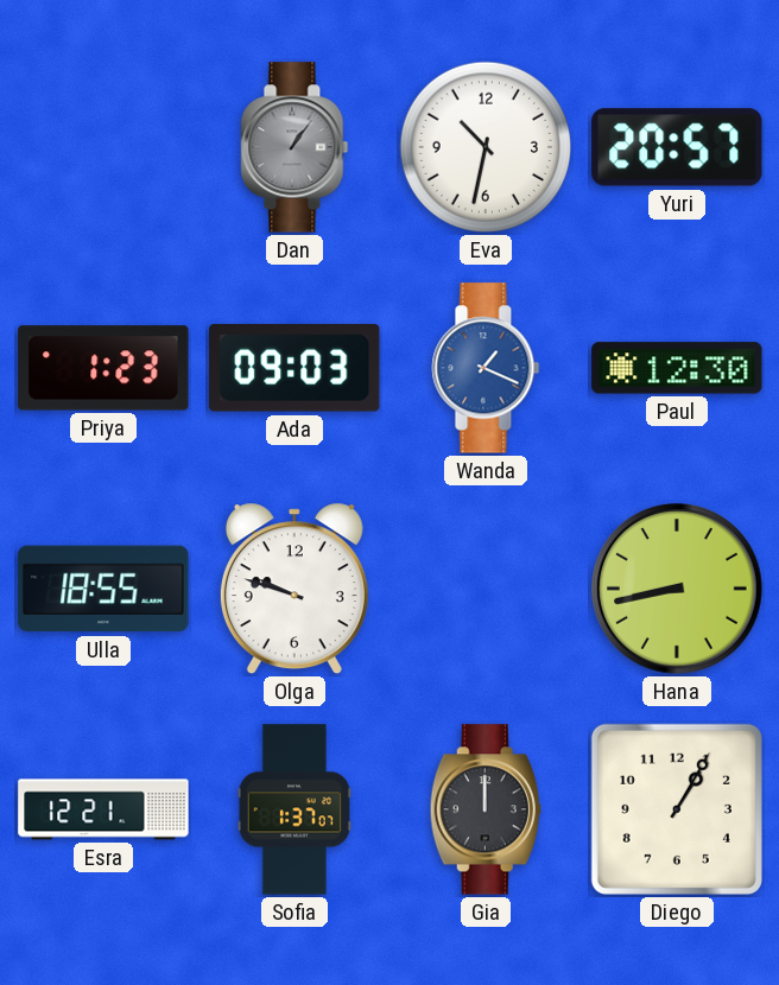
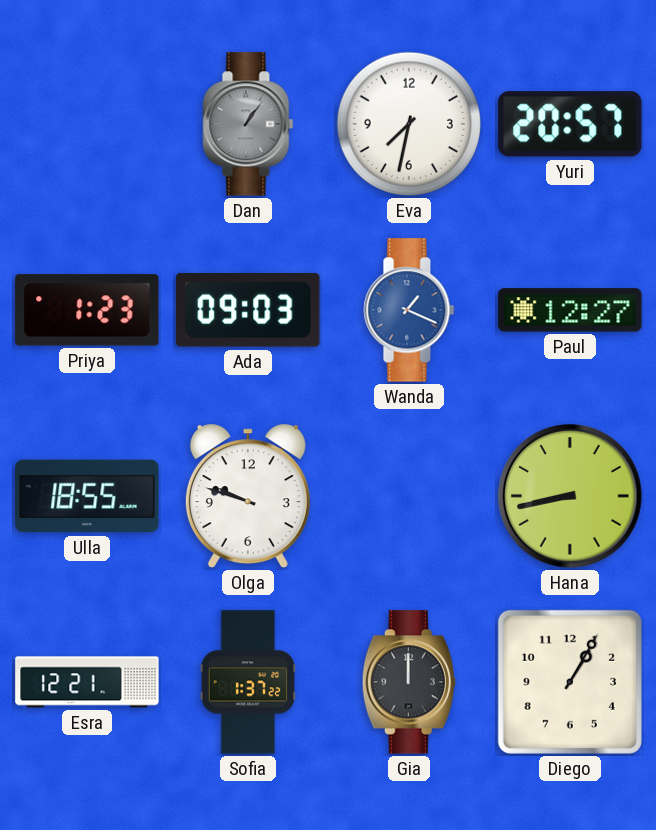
Eva: 10:32 -> 7:32
Paul: 12:30 -> 12:27
Sofia: 1:37:07 -> 1:37:22
